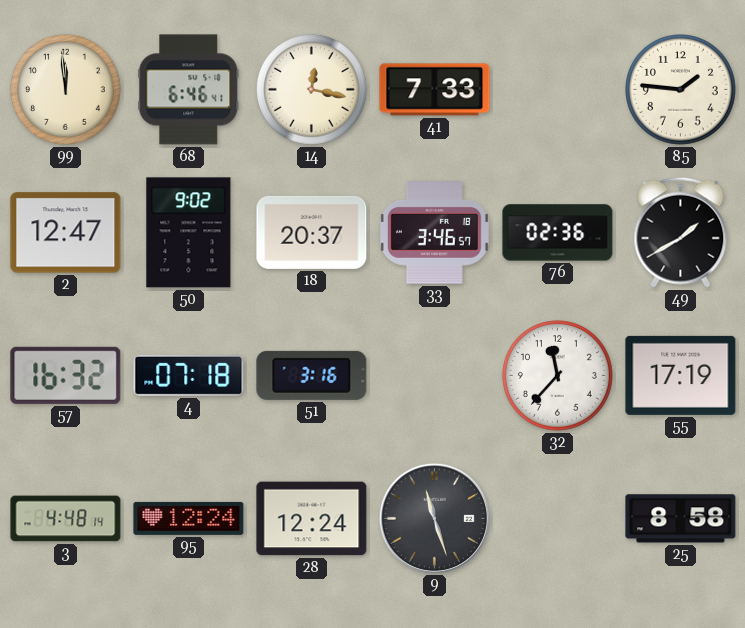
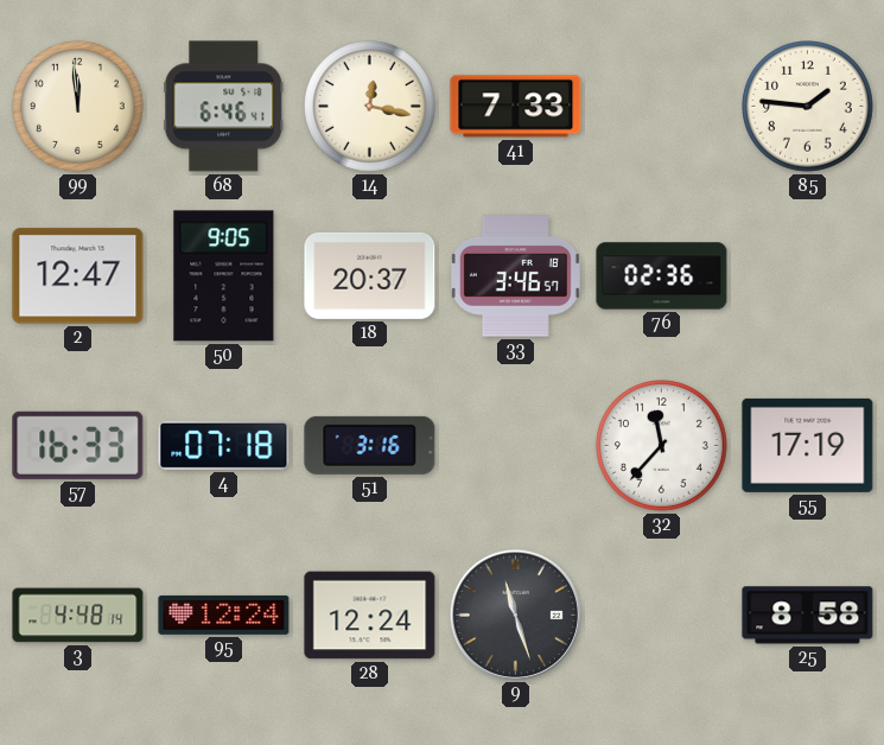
50: 9:02 -> 9:05
49: 1:40 -> none
57: 16:32 -> 16:33
